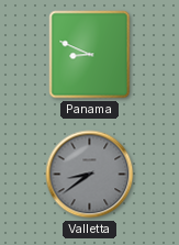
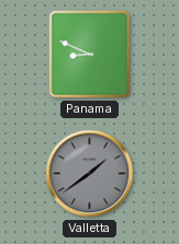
Valletta: 8:39 -> 1:39
